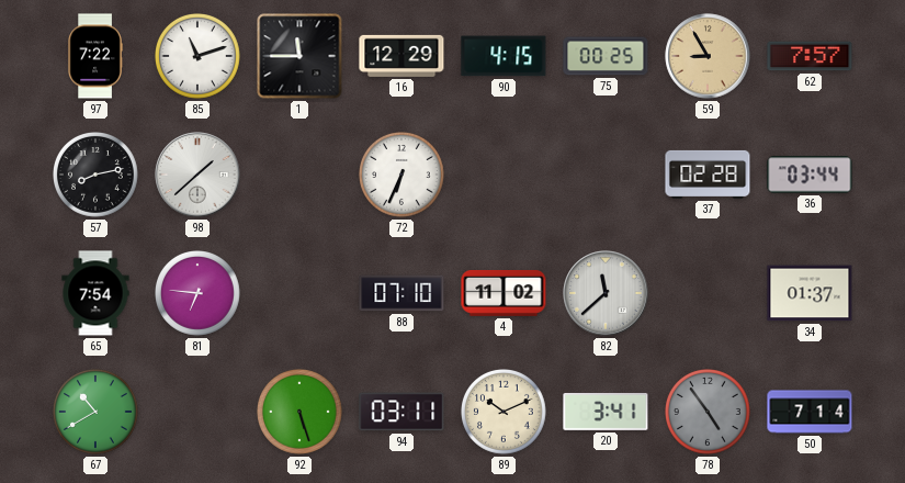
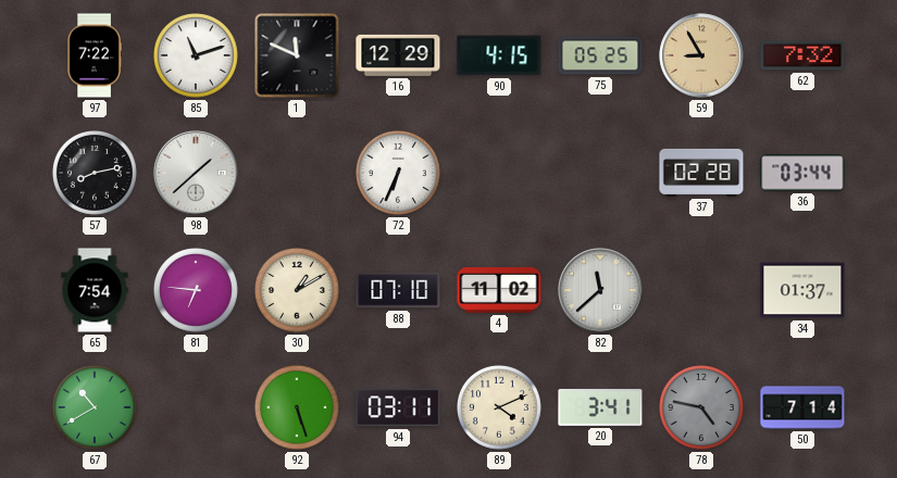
1: 11:45 -> 11:49
75: 00:25 -> 05:25
62: 7:57 -> 7:32
30: none -> 1:10
89: 10:11 -> 4:11
78: 4:54 -> 4:47
